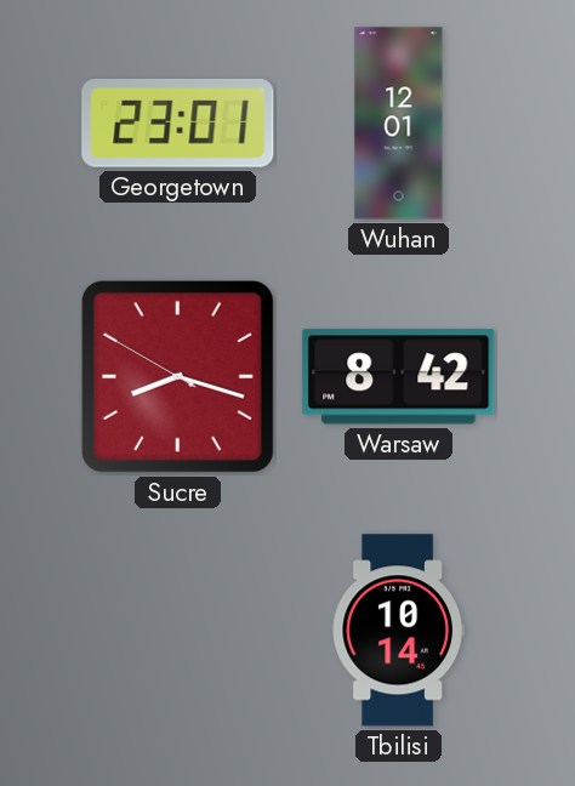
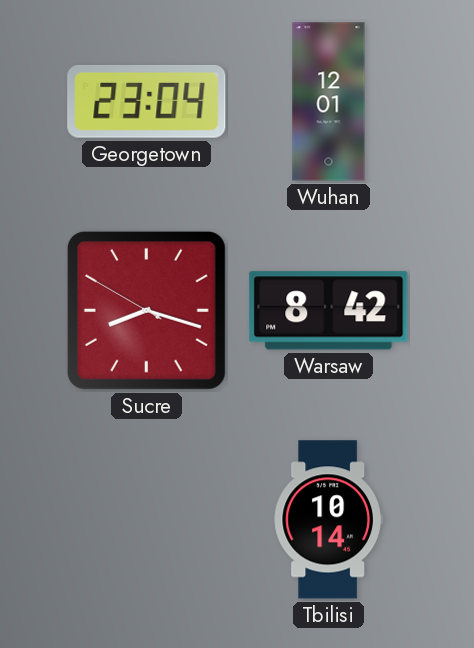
Georgetown: 23:01 -> 23:04
